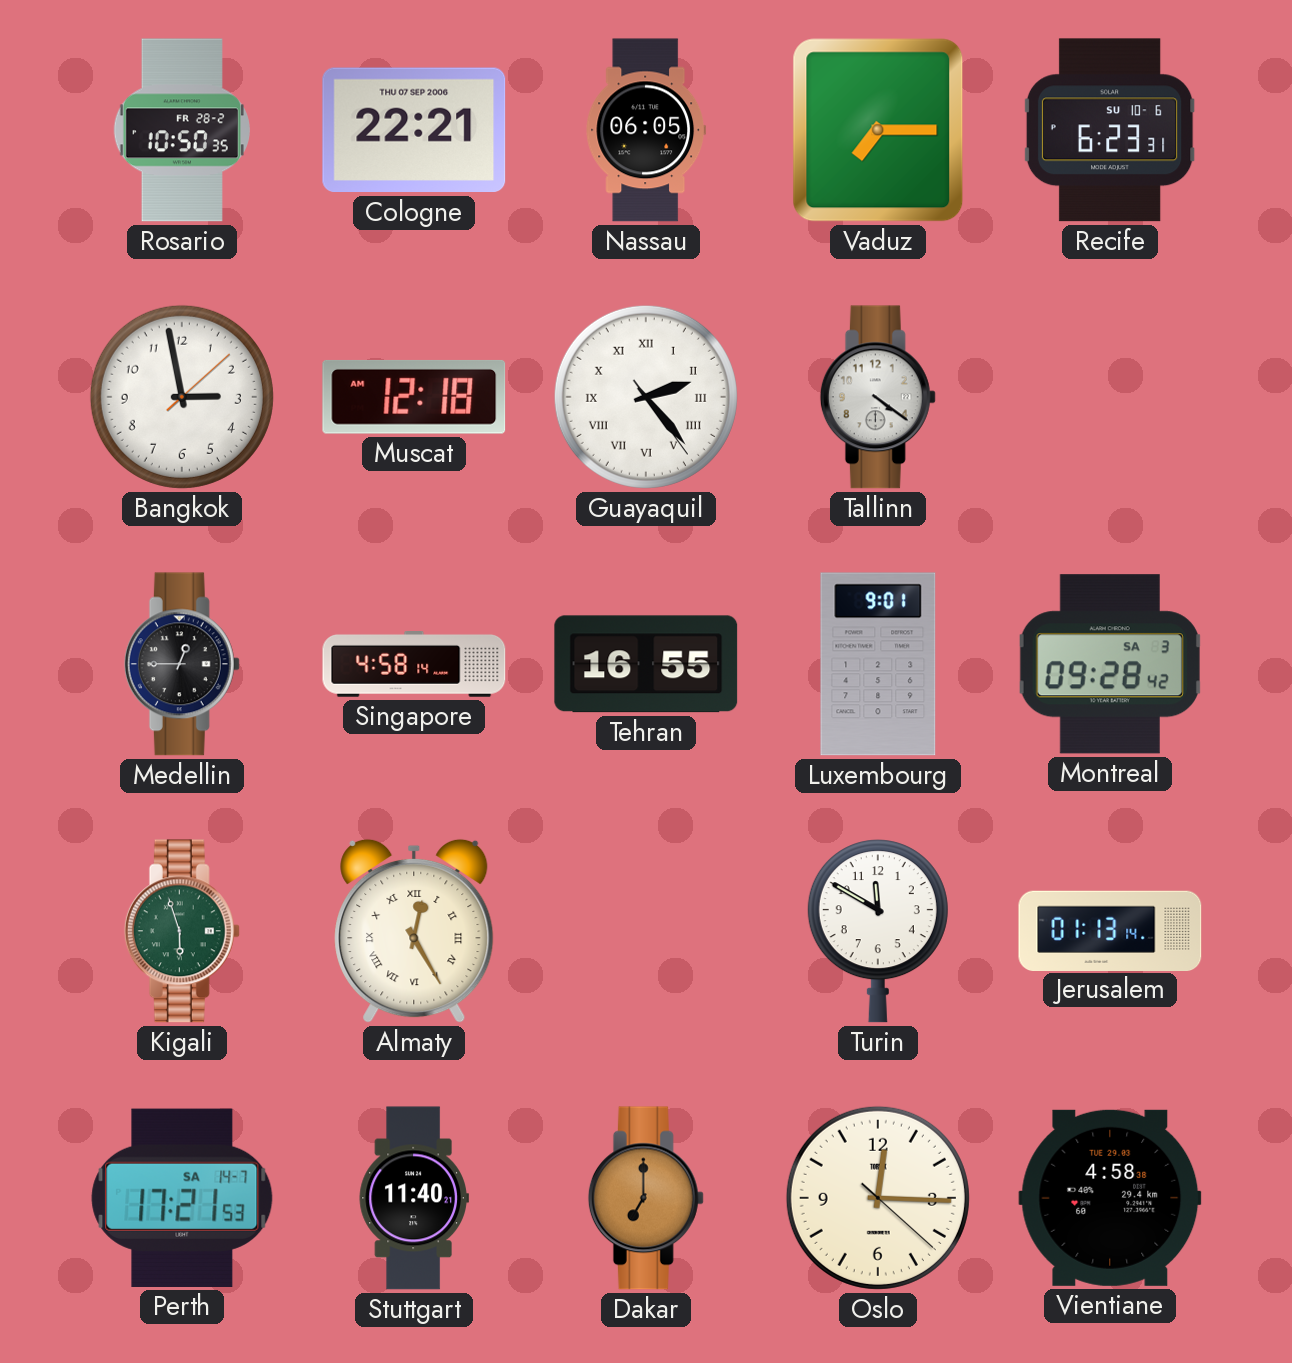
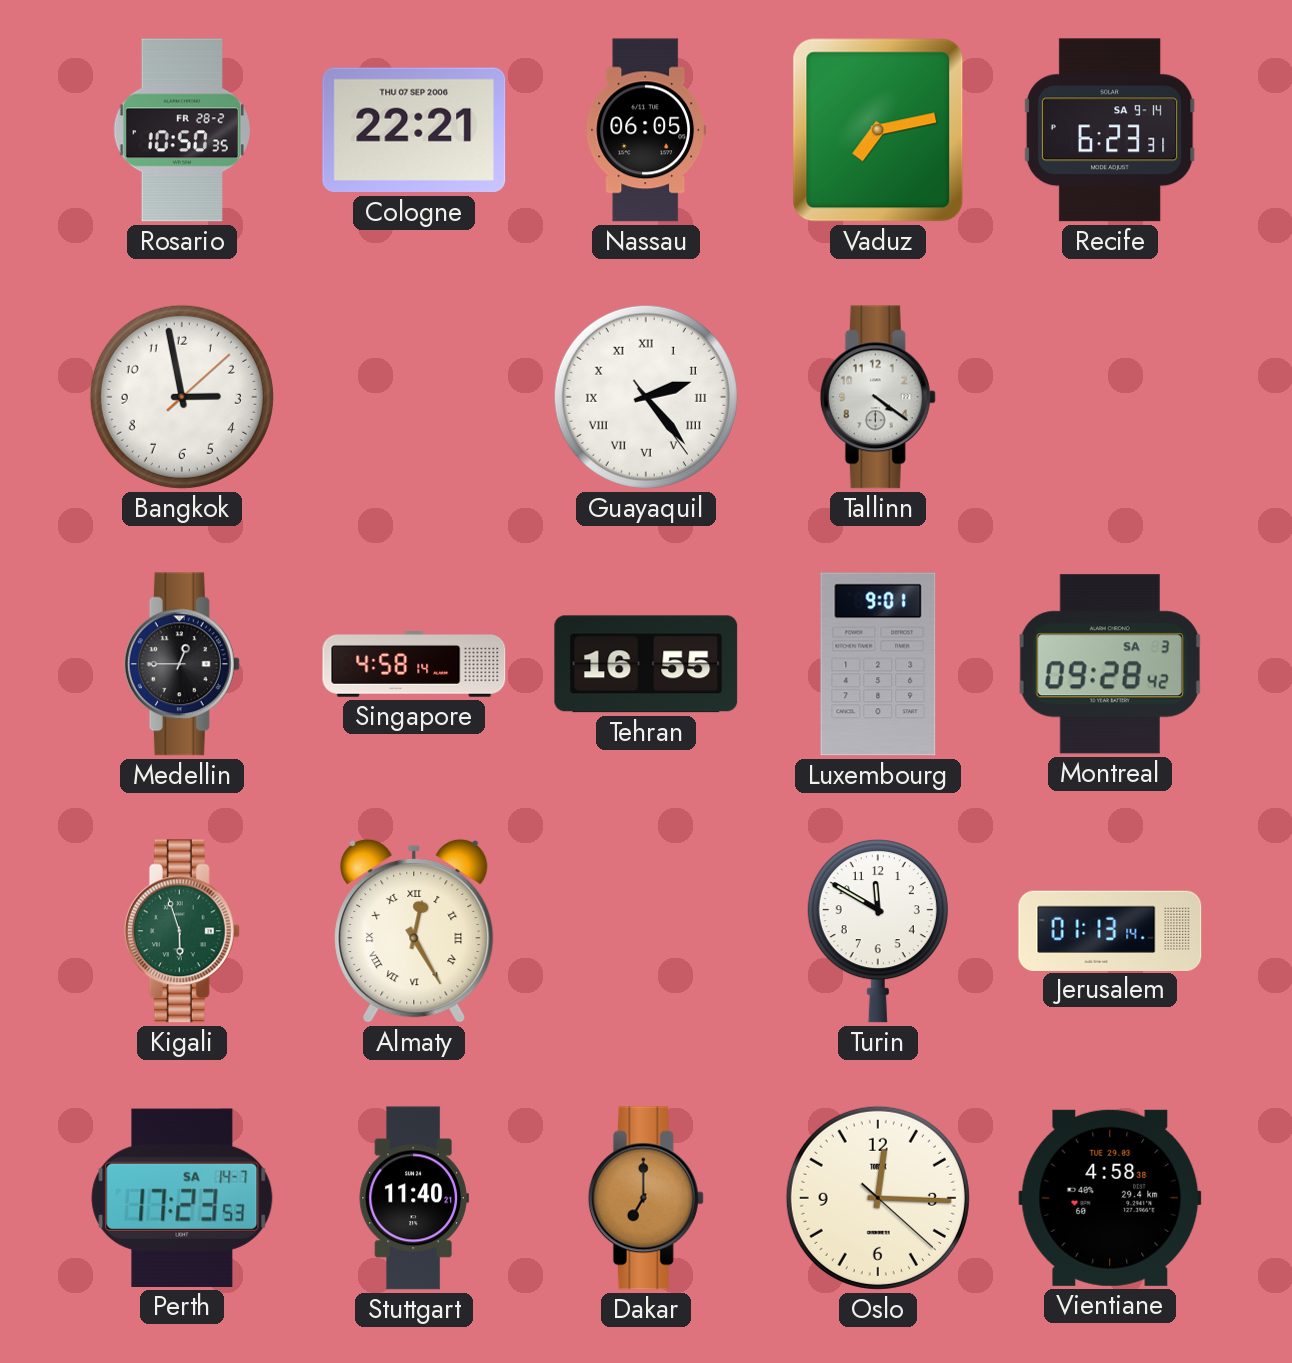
Vaduz: 7:15 -> 7:13
Recife date: SU 10-6 -> SA 9-14
Muscat: 12:18 -> none
Perth: 17:21 -> 17:23
